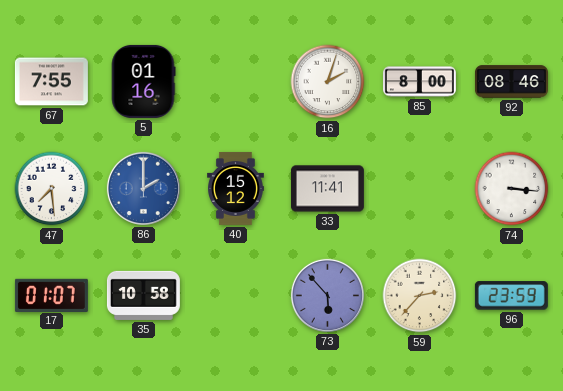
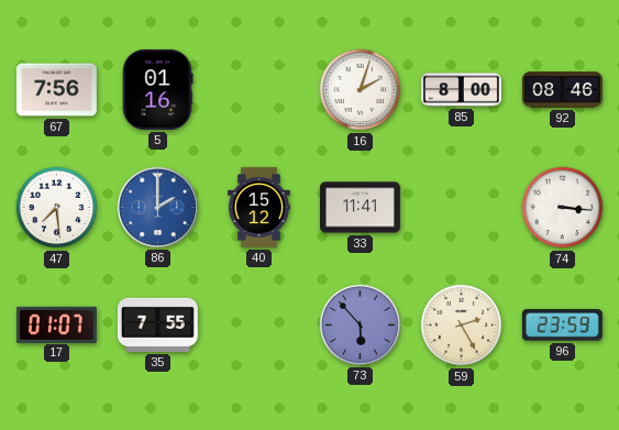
67: 7:55 -> 7:56
35: 10:58 -> 7:55
59: 2:37 -> 2:25
